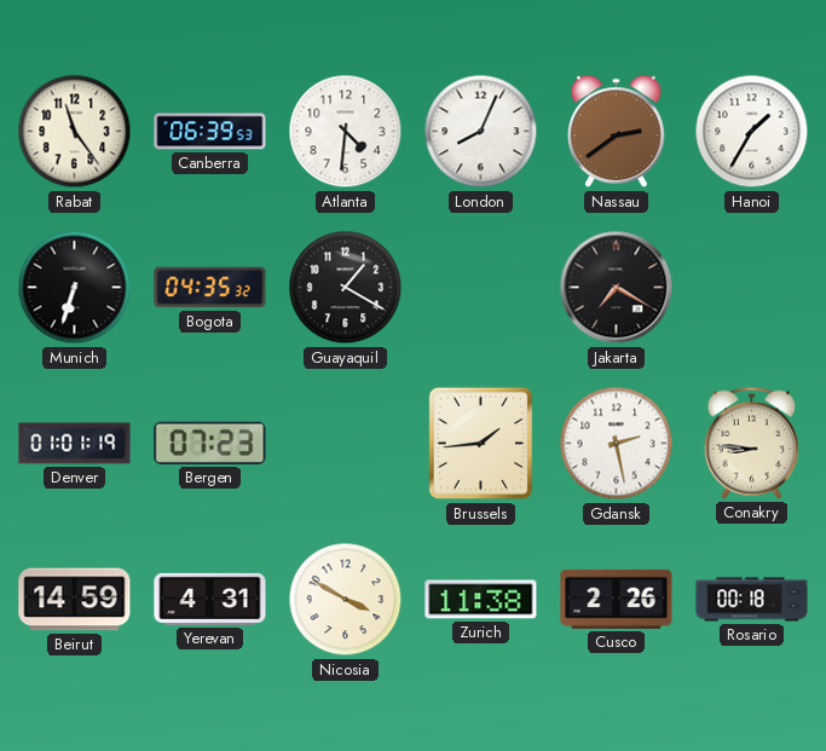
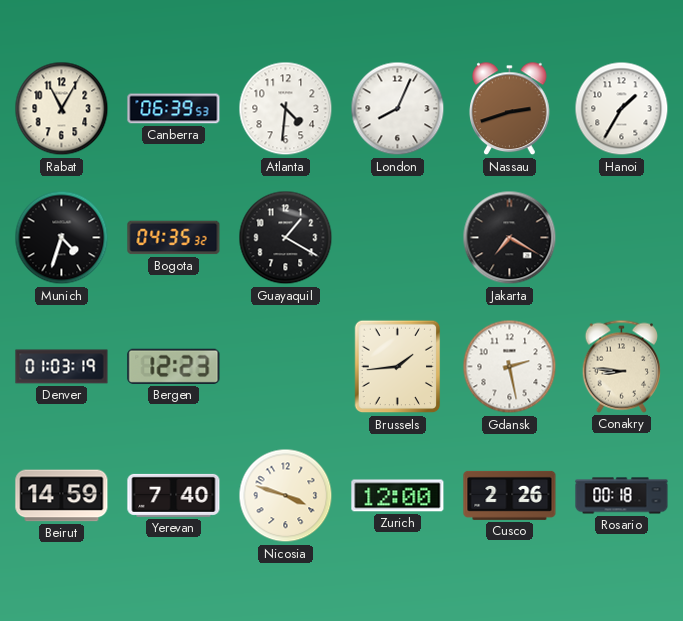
Rabat: 11:24 -> 11:05
Nassau: 2:39 -> 2:42
Munich: 6:33 -> 4:33
Denver: 01:01 -> 01:03
Bergen: 07:23 -> 12:23
Yerevan: 4:31 -> 7:40
Nicosia: 3:50 -> 3:48
Zurich: 11:38 -> 12:00
